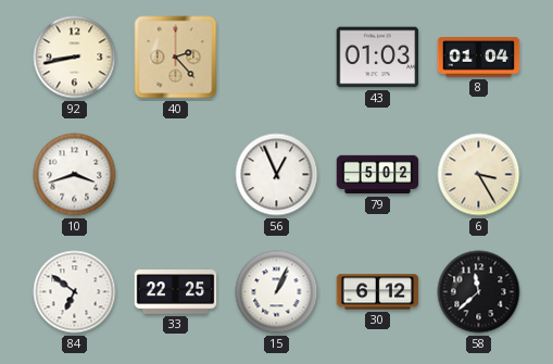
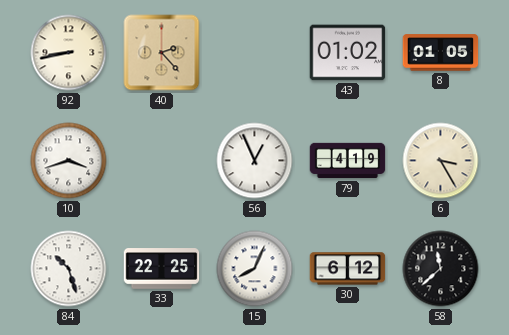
43: 01:03 -> 01:02
8: 01:04 -> 01:05
79: 5:02 -> 4:19
84: 6:51 -> 10:27
15: 1:04 -> 8:04
